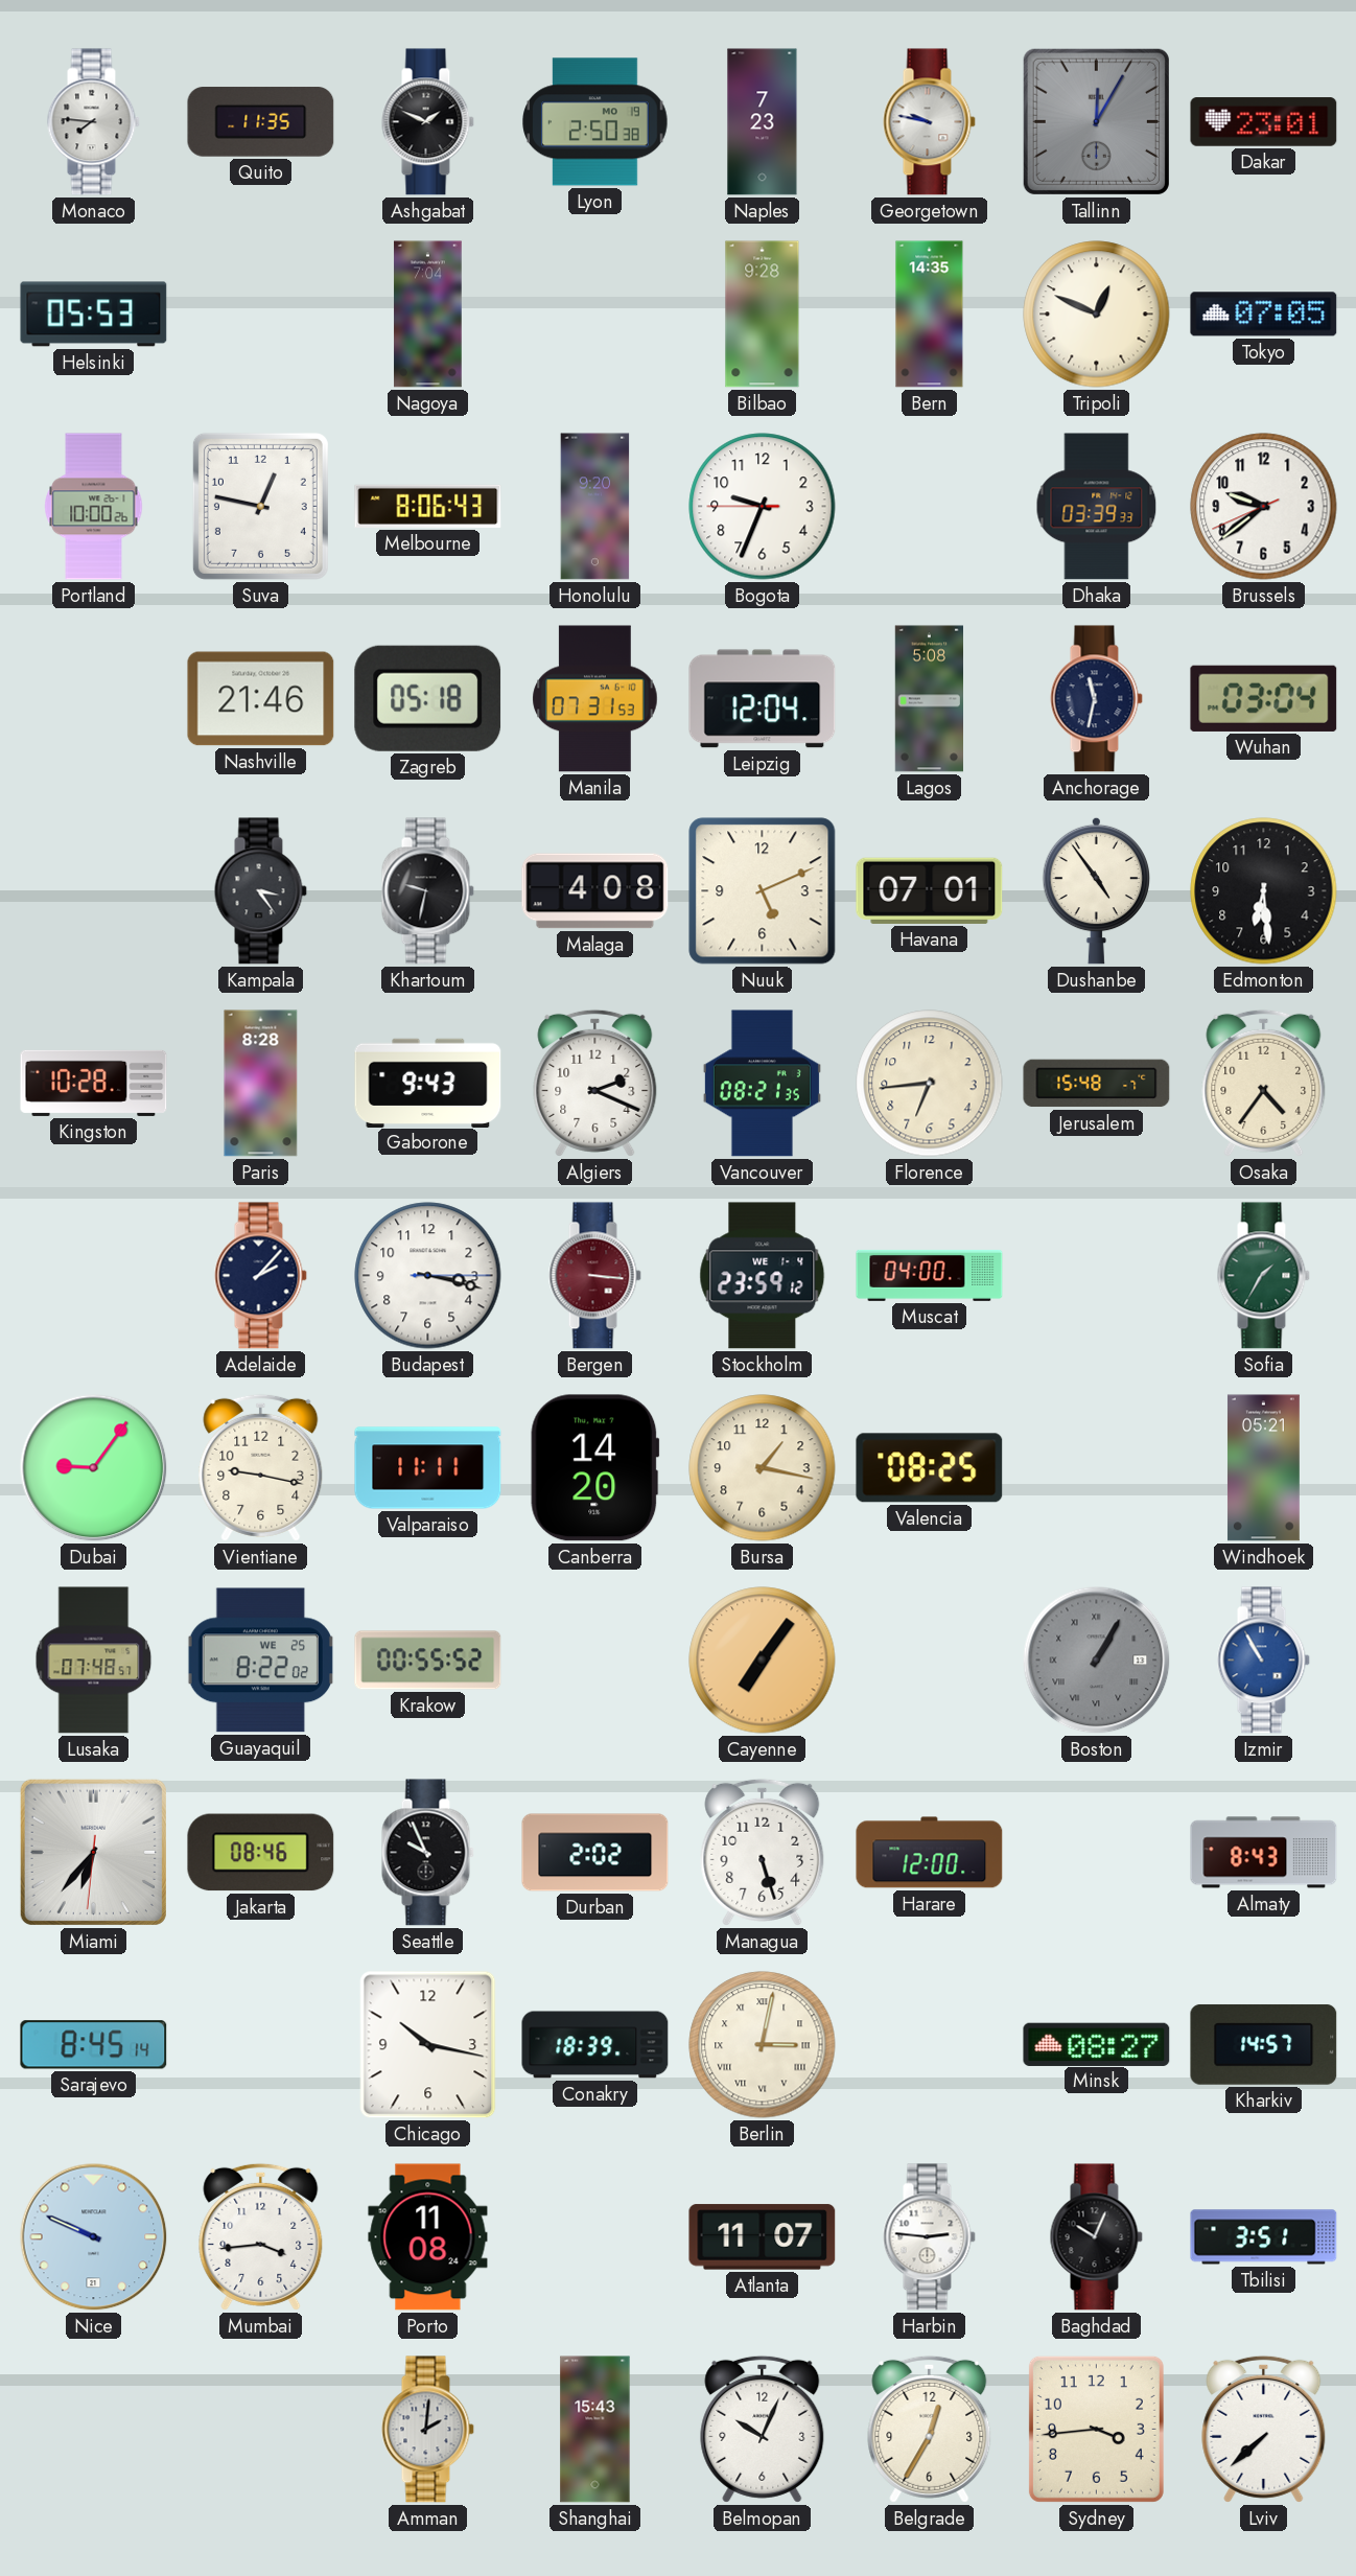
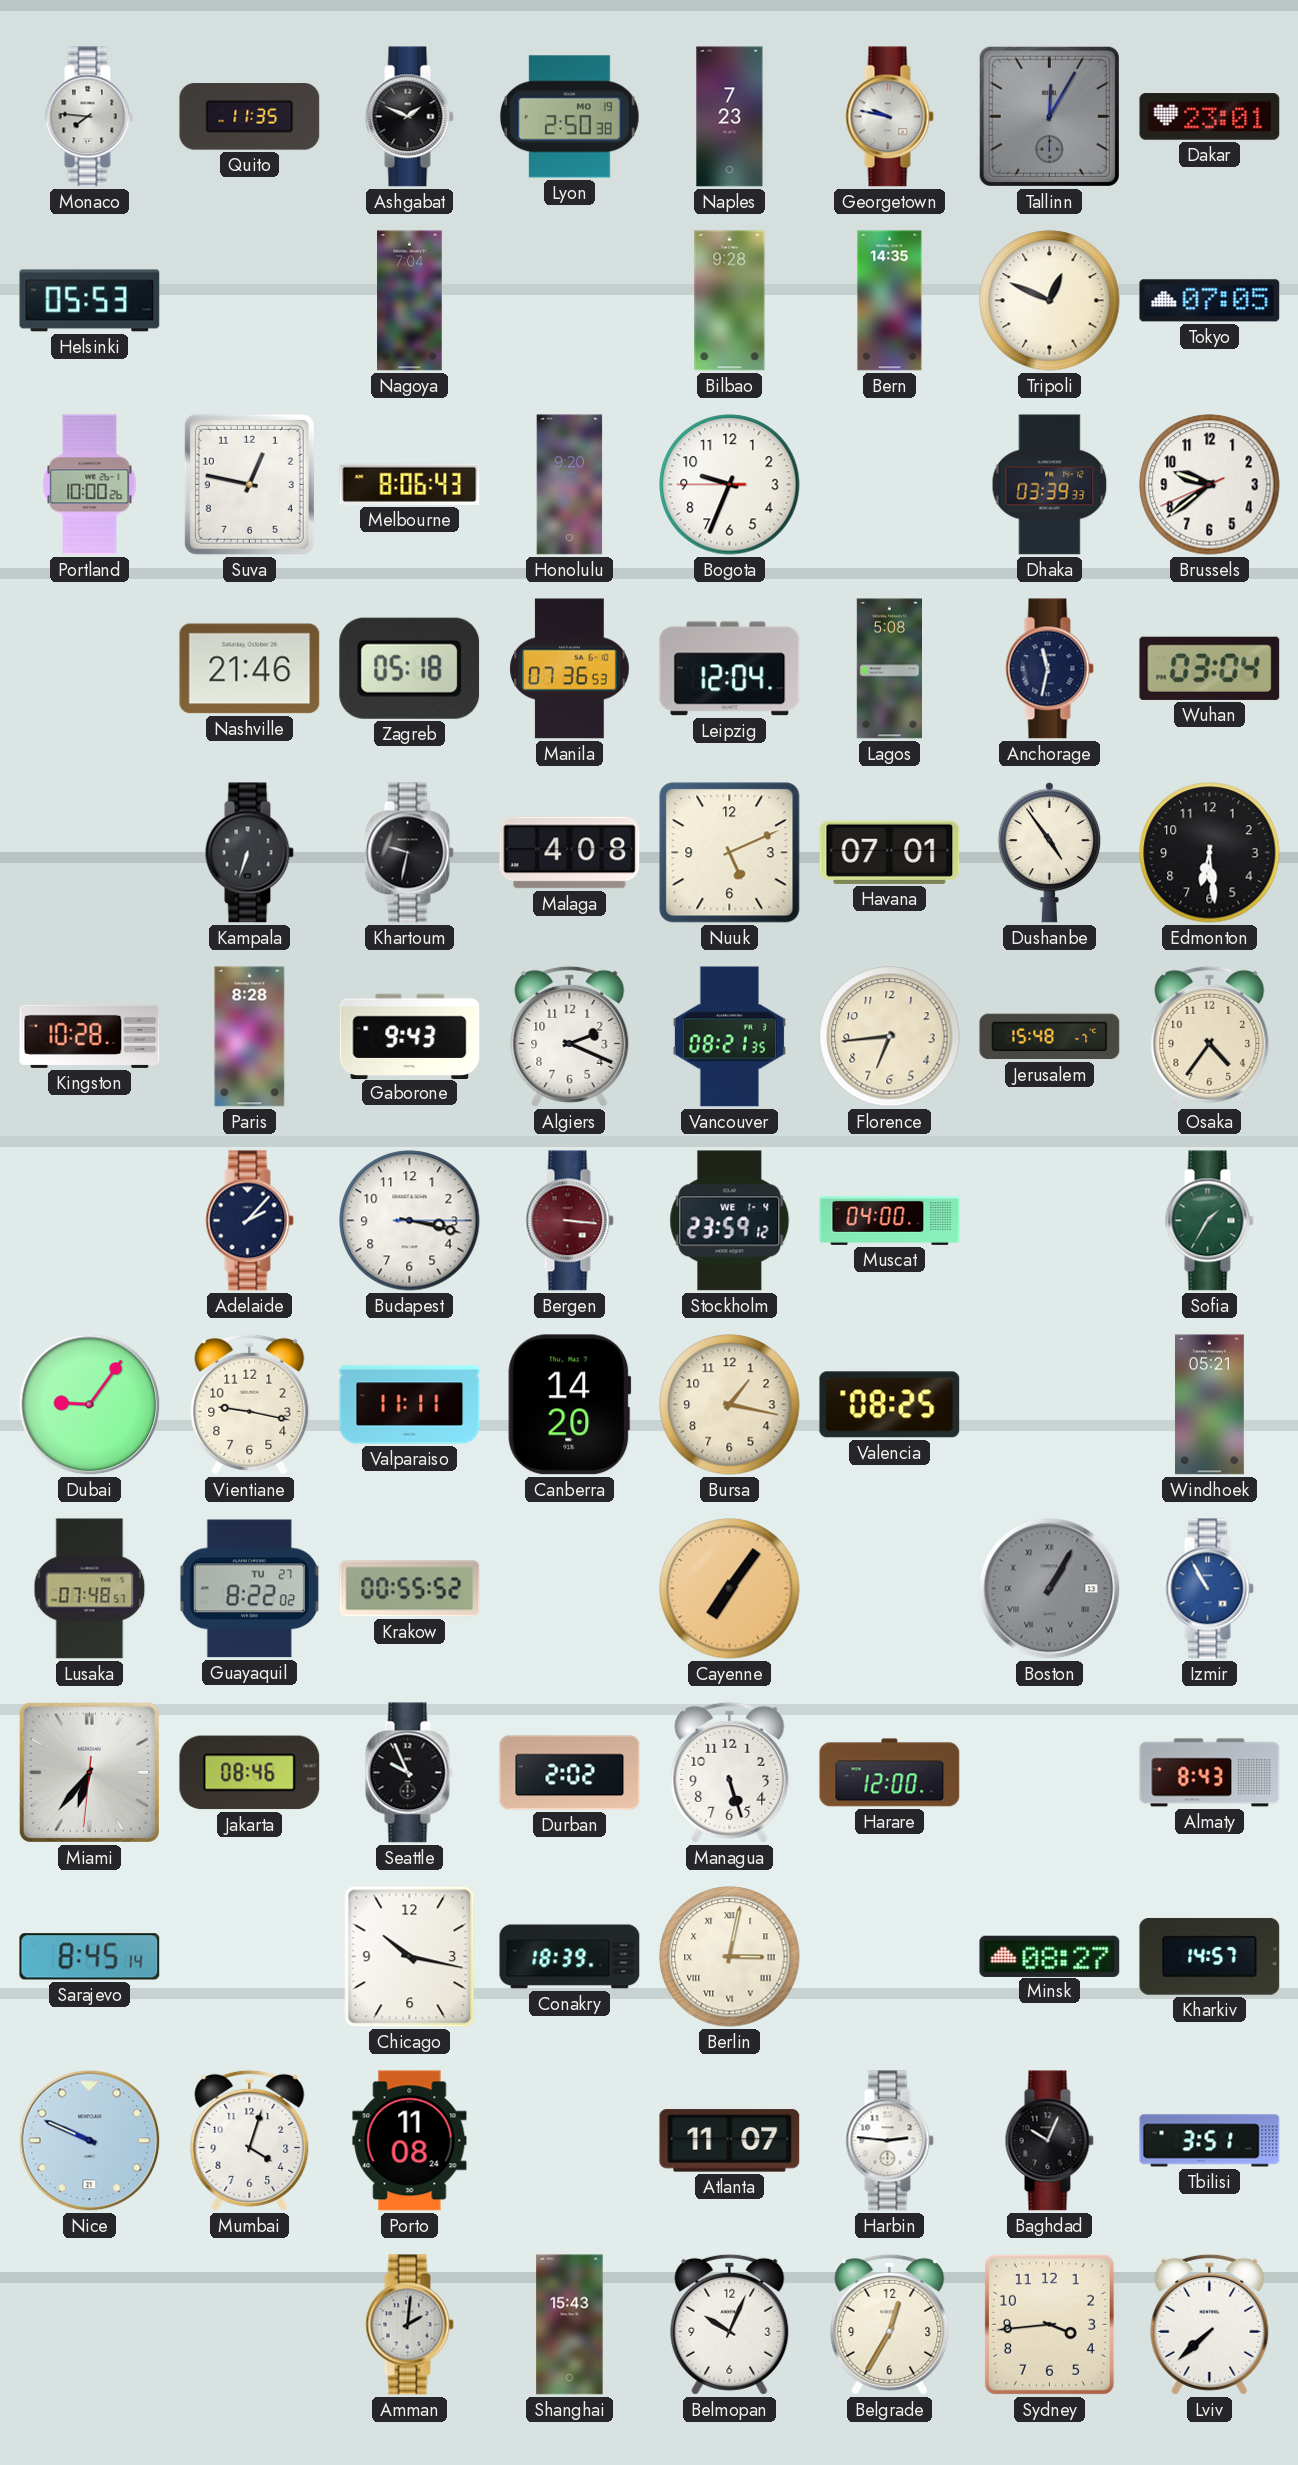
Manila: 07:31 -> 07:36
Kampala: 3:24 -> 6:33
Guayaquil date: WE 25 -> TU 27
Mumbai: 3:44 -> 4:03
